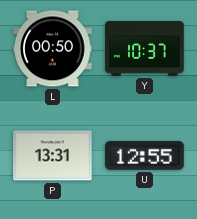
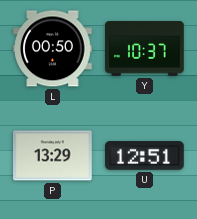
P: 13:31 -> 13:29
U: 12:55 -> 12:51
